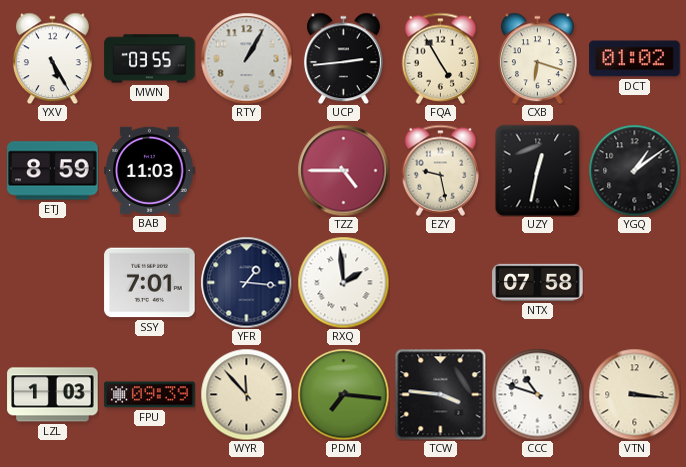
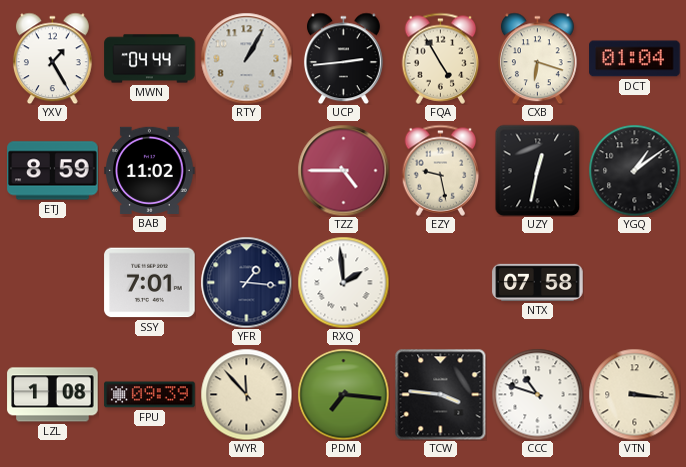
YXV: 5:25 -> 1:25
MWN: 03:55 -> 04:44
DCT: 01:02 -> 01:04
BAB: 11:03 -> 11:02
LZL: 1:03 -> 1:08
